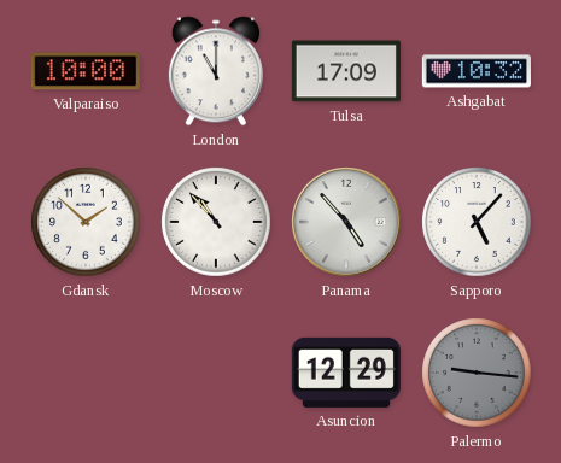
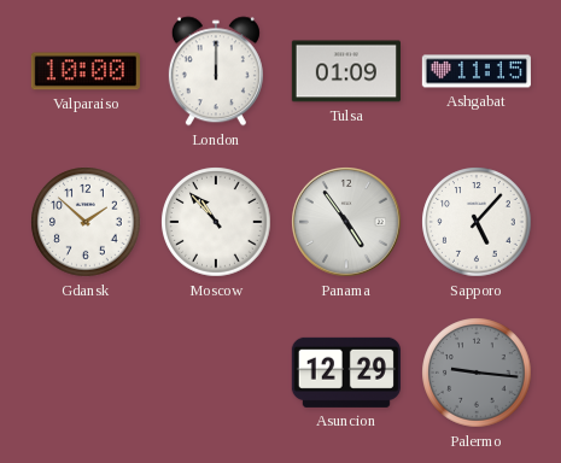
London: 11:00 -> 12:00
Tulsa: 17:09 -> 01:09
Ashgabat: 10:32 -> 11:15
Panama: 4:53 -> 4:54
